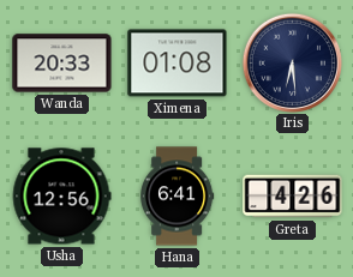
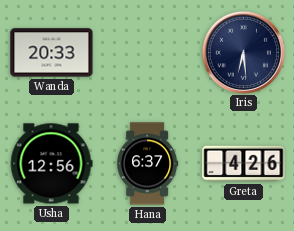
Ximena: 01:08 -> none
Hana: 6:41 -> 6:37
